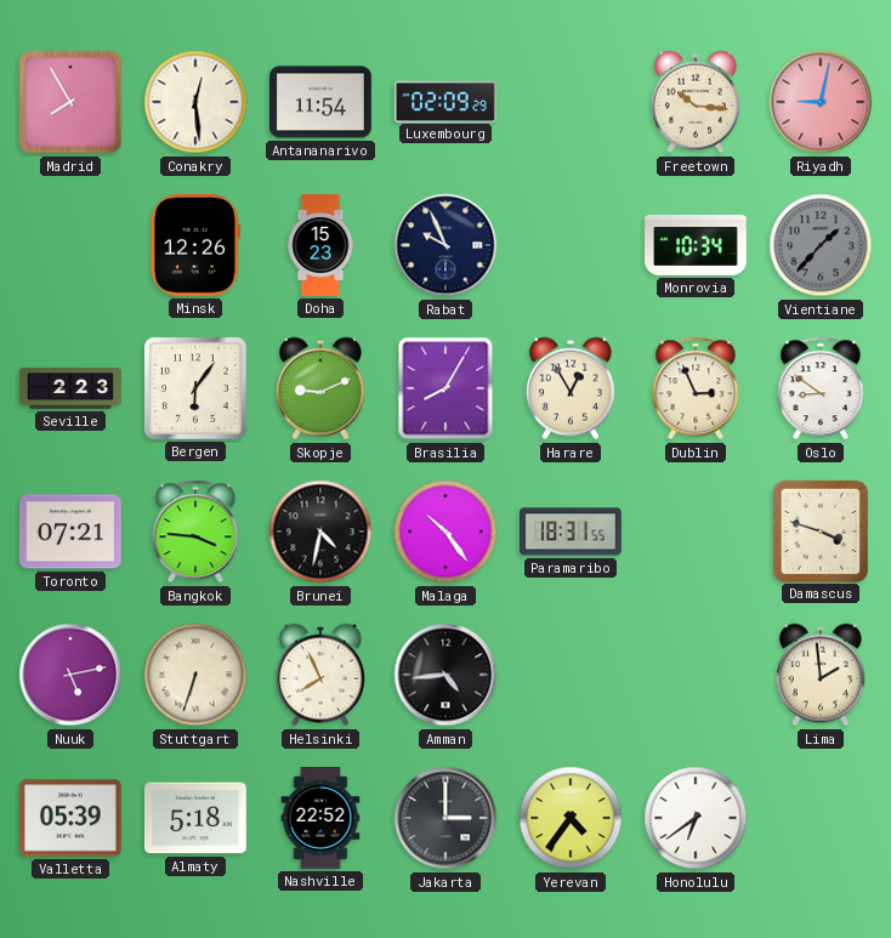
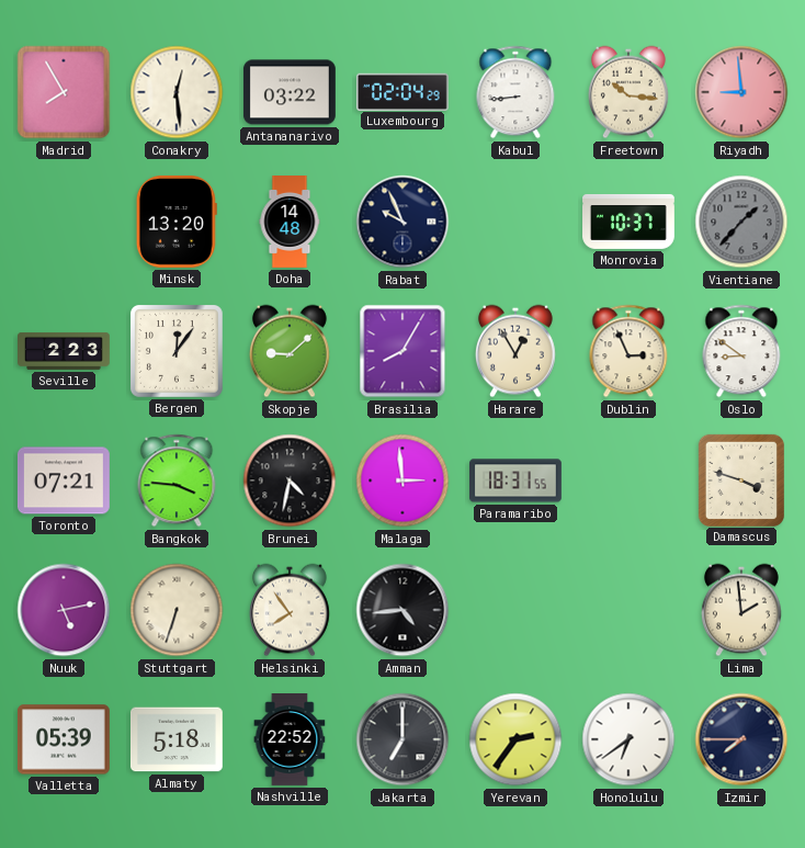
Antananarivo: 11:54 -> 03:22
Luxembourg: 02:09 -> 02:04
Kabul: none -> 8:44
Riyadh: 9:02 -> 8:59
Minsk: 12:26 -> 13:20
Doha: 15:23 -> 14:48
Monrovia: 10:34 -> 10:37
Bergen: 6:06 -> 12:06
Skopje: 9:11 -> 9:08
Malaga: 10:24 -> 2:59
Helsinki: 7:56 -> 7:54
Jakarta: 3:00 -> 7:00
Yerevan: 4:36 -> 2:36
Izmir: none -> 7:45
